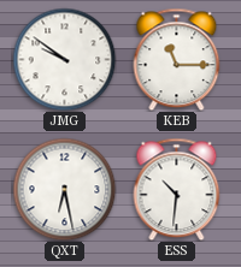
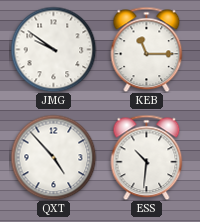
QXT: 6:28 -> 4:53
